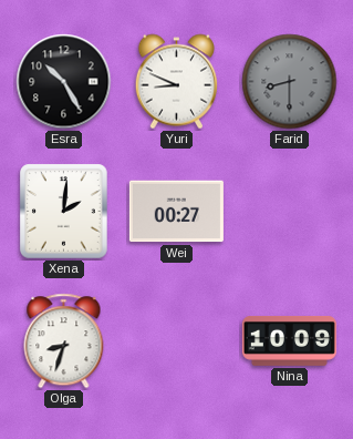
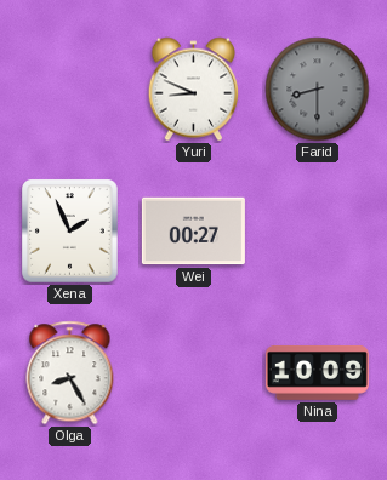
Esra: 10:25 -> none
Xena: 2:01 -> 1:56
Olga: 8:33 -> 8:25
